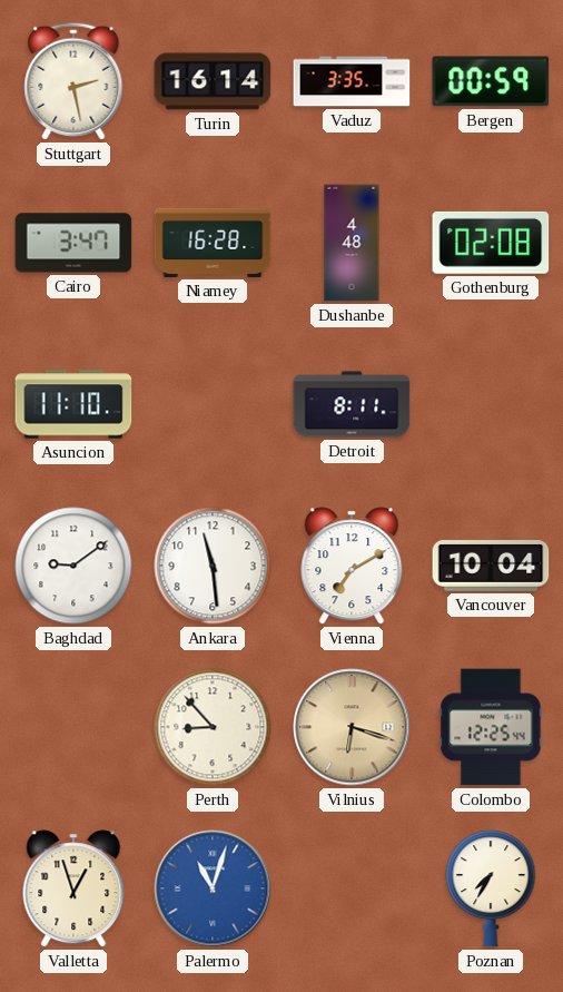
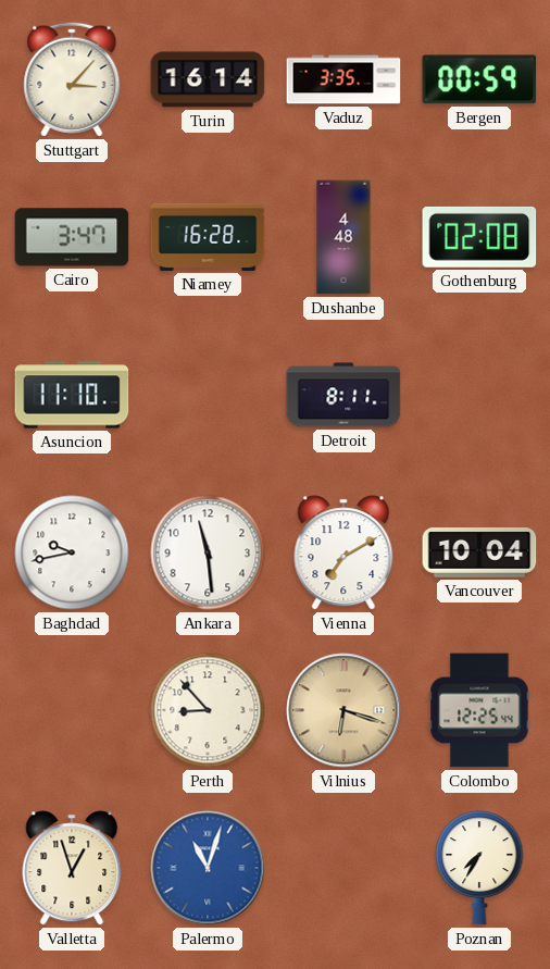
Stuttgart: 2:28 -> 3:07
Baghdad: 9:09 -> 9:43
